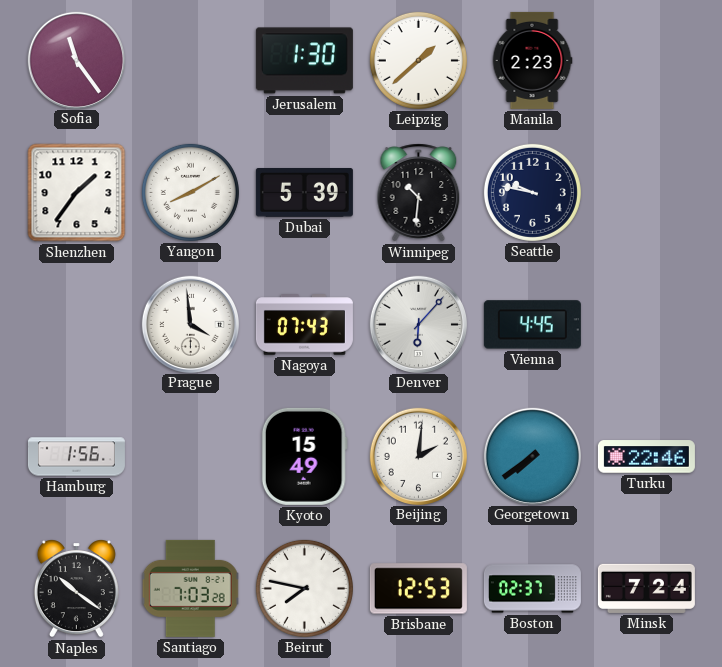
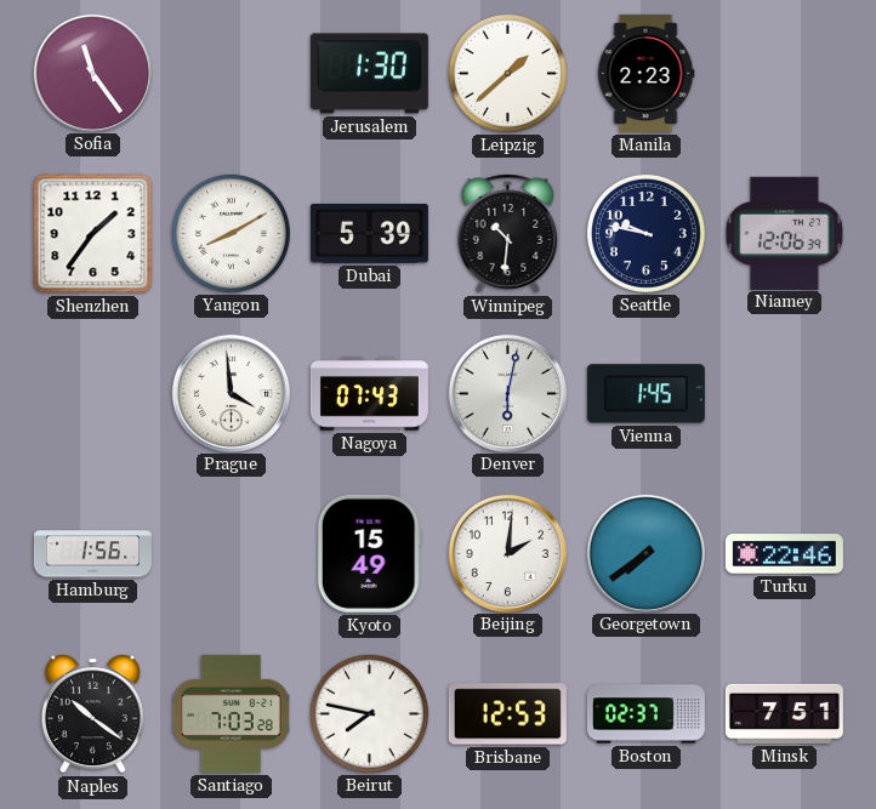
Niamey: none -> 12:06
Denver: 6:07 -> 6:02
Vienna: 4:45 -> 1:45
Minsk: 7:24 -> 7:51
